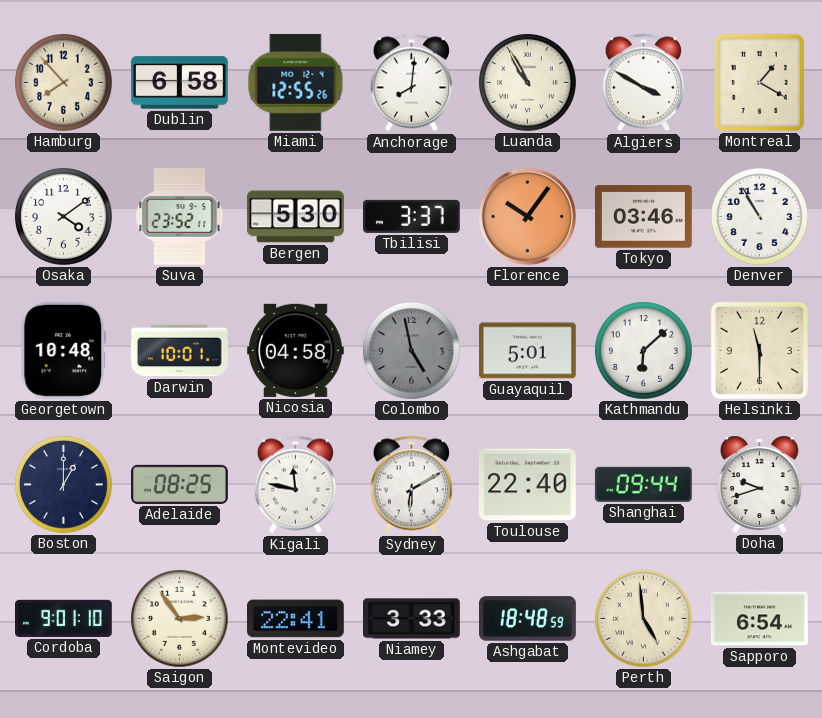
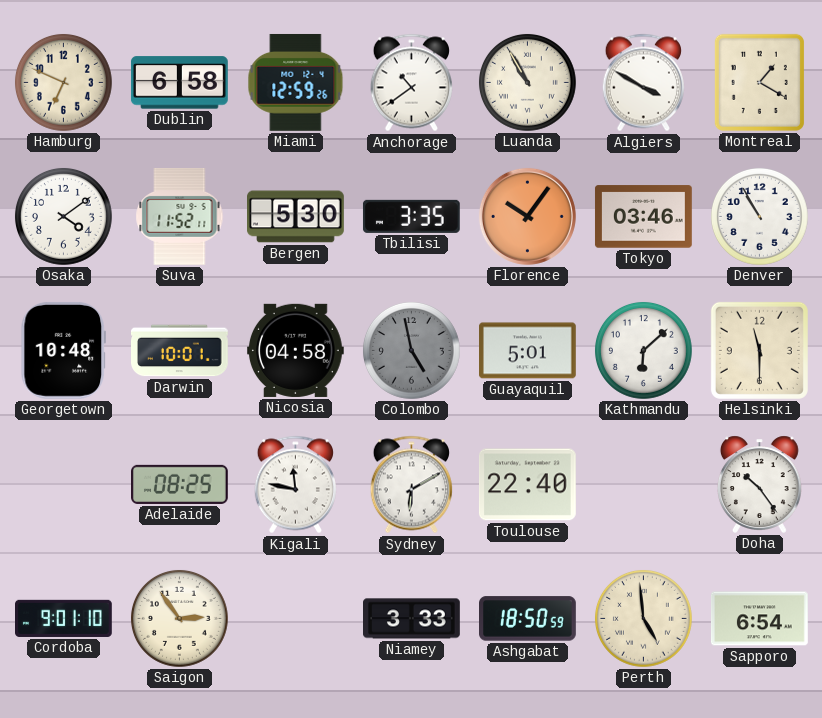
Hamburg: 7:53 -> 6:49
Miami: 12:55 -> 12:59
Anchorage: 8:01 -> 10:39
Suva: 23:52 -> 11:52
Tbilisi: 3:37 -> 3:35
Boston: 1:00 -> none
Shanghai: 09:44 -> none
Doha: 9:42 -> 10:24
Montevideo: 22:41 -> none
Ashgabat: 18:48 -> 18:50
